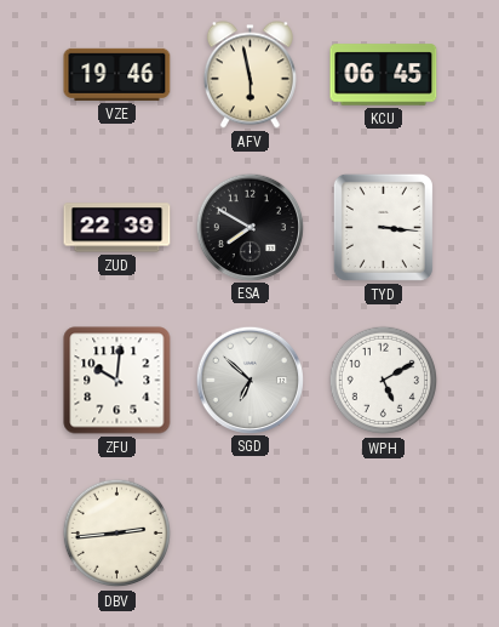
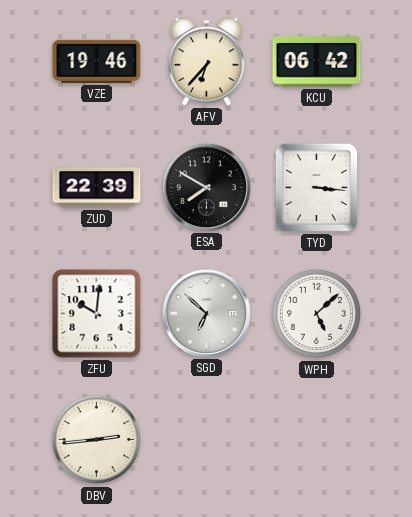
AFV: 5:58 -> 6:37
KCU: 06:45 -> 06:42
WPH: 5:10 -> 5:08
